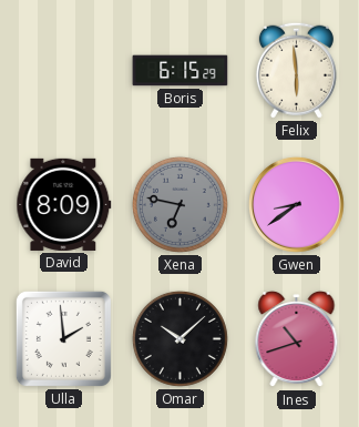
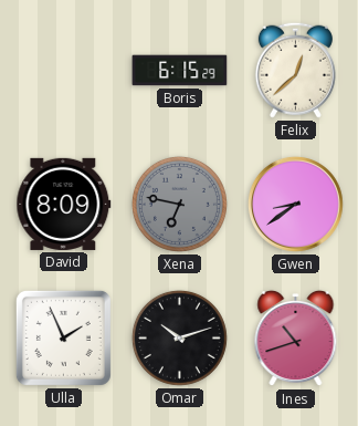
Felix: 5:59 -> 12:38
Ulla: 1:59 -> 1:56
Omar: 10:08 -> 10:12
